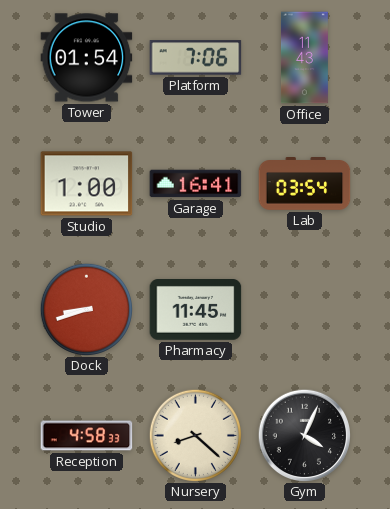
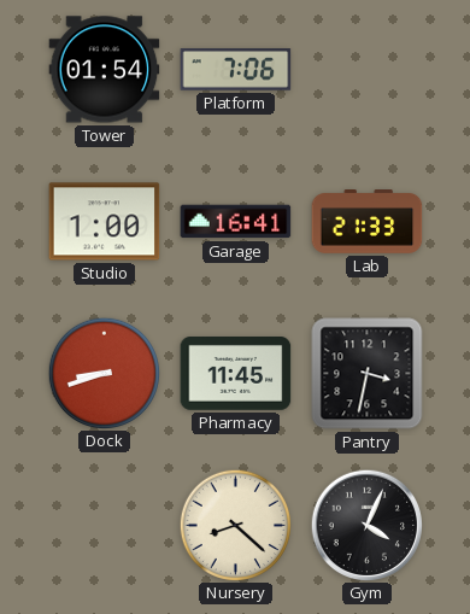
Office: 11:43 -> none
Lab: 03:54 -> 21:33
Pantry: none -> 3:32
Reception: 4:58 -> none
